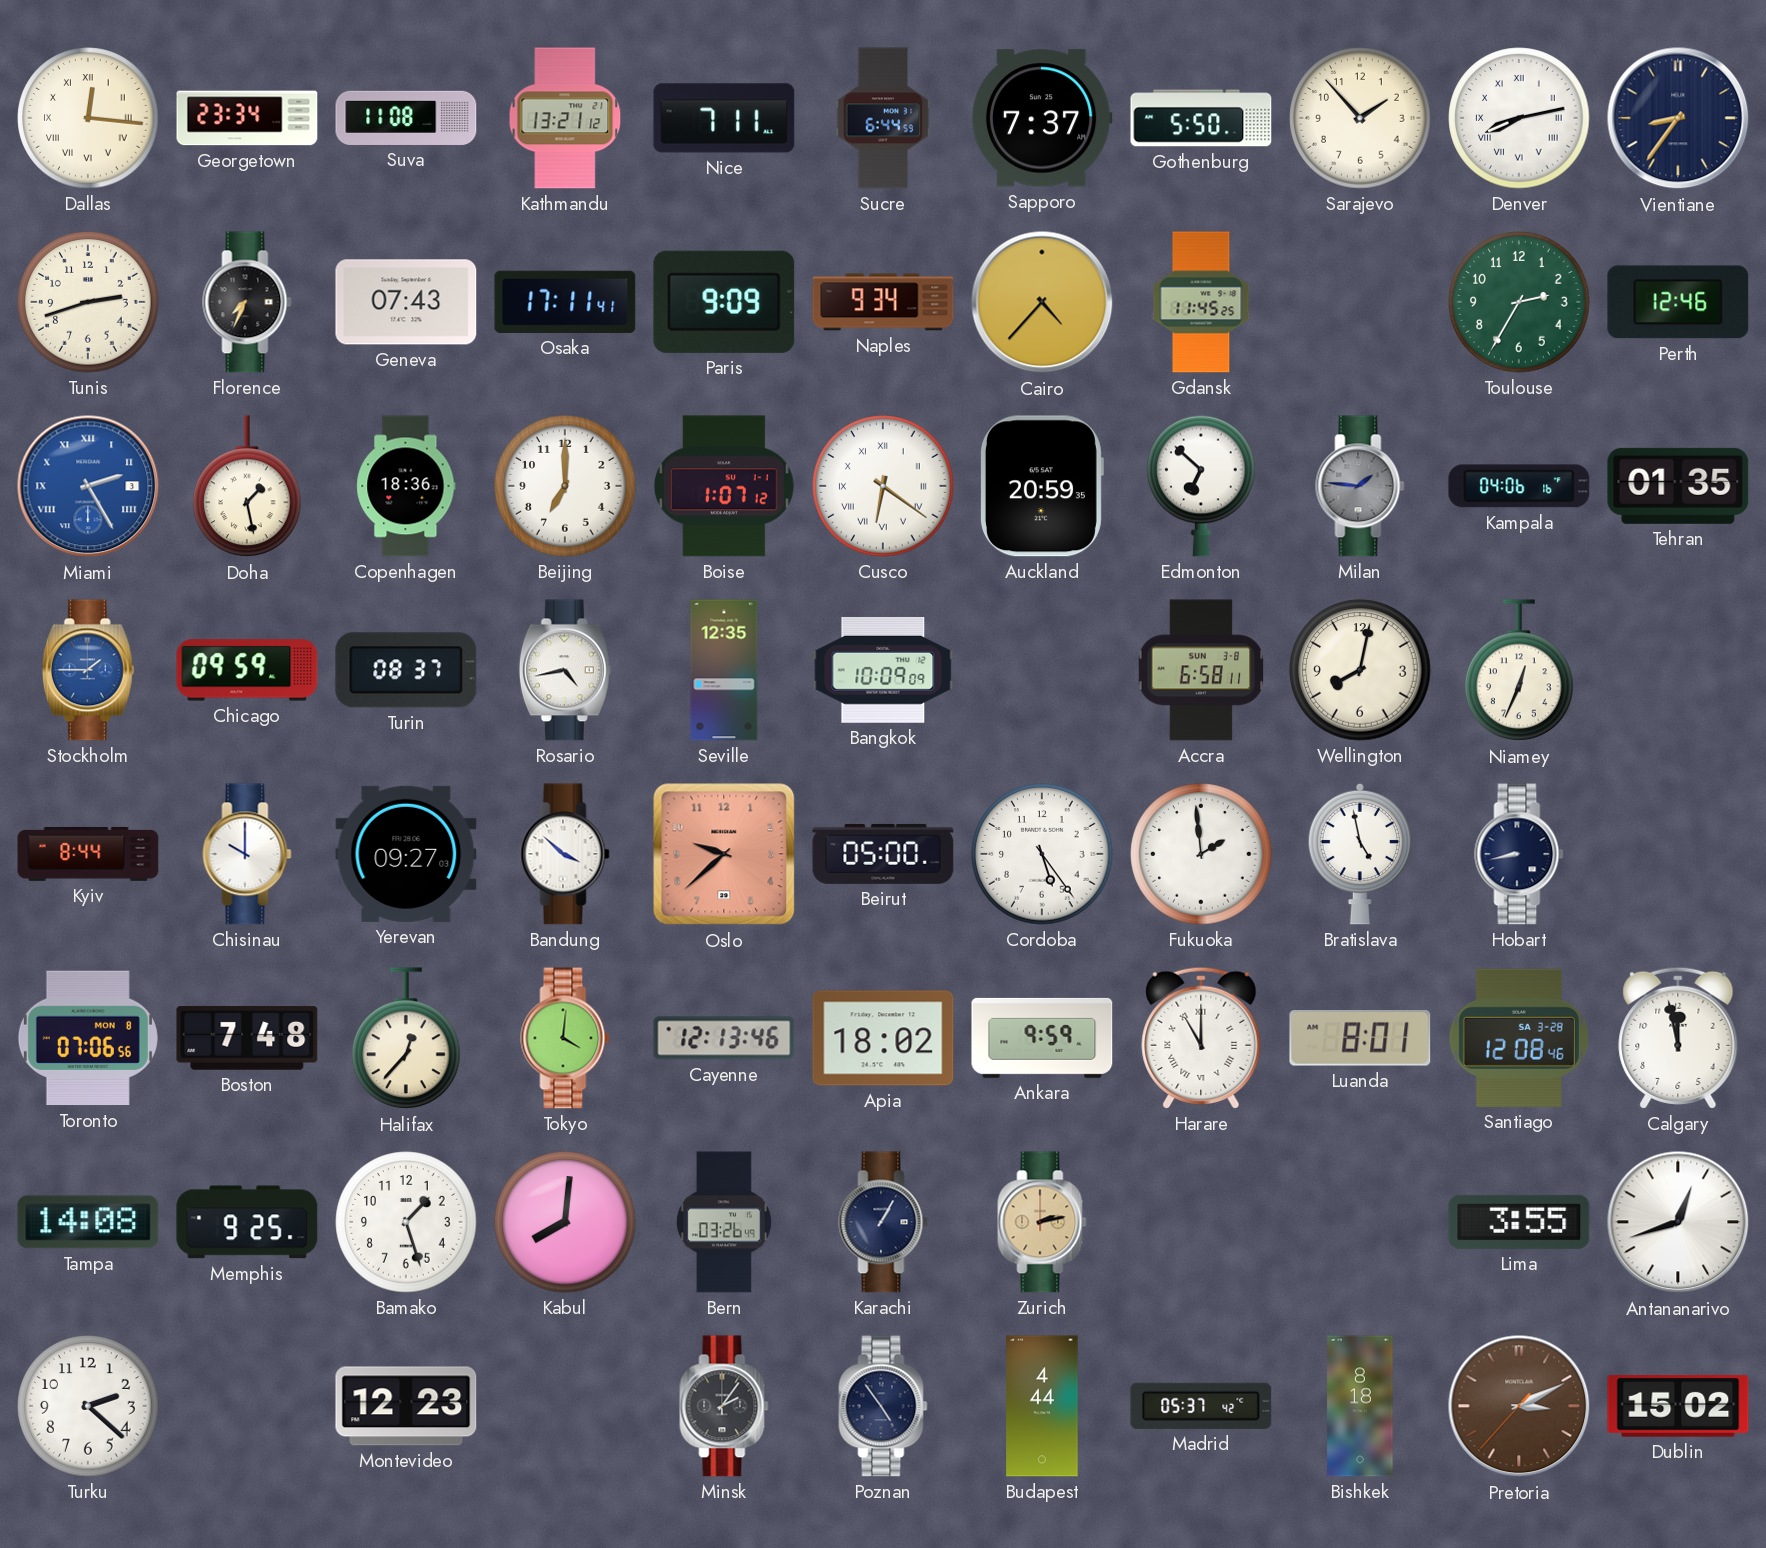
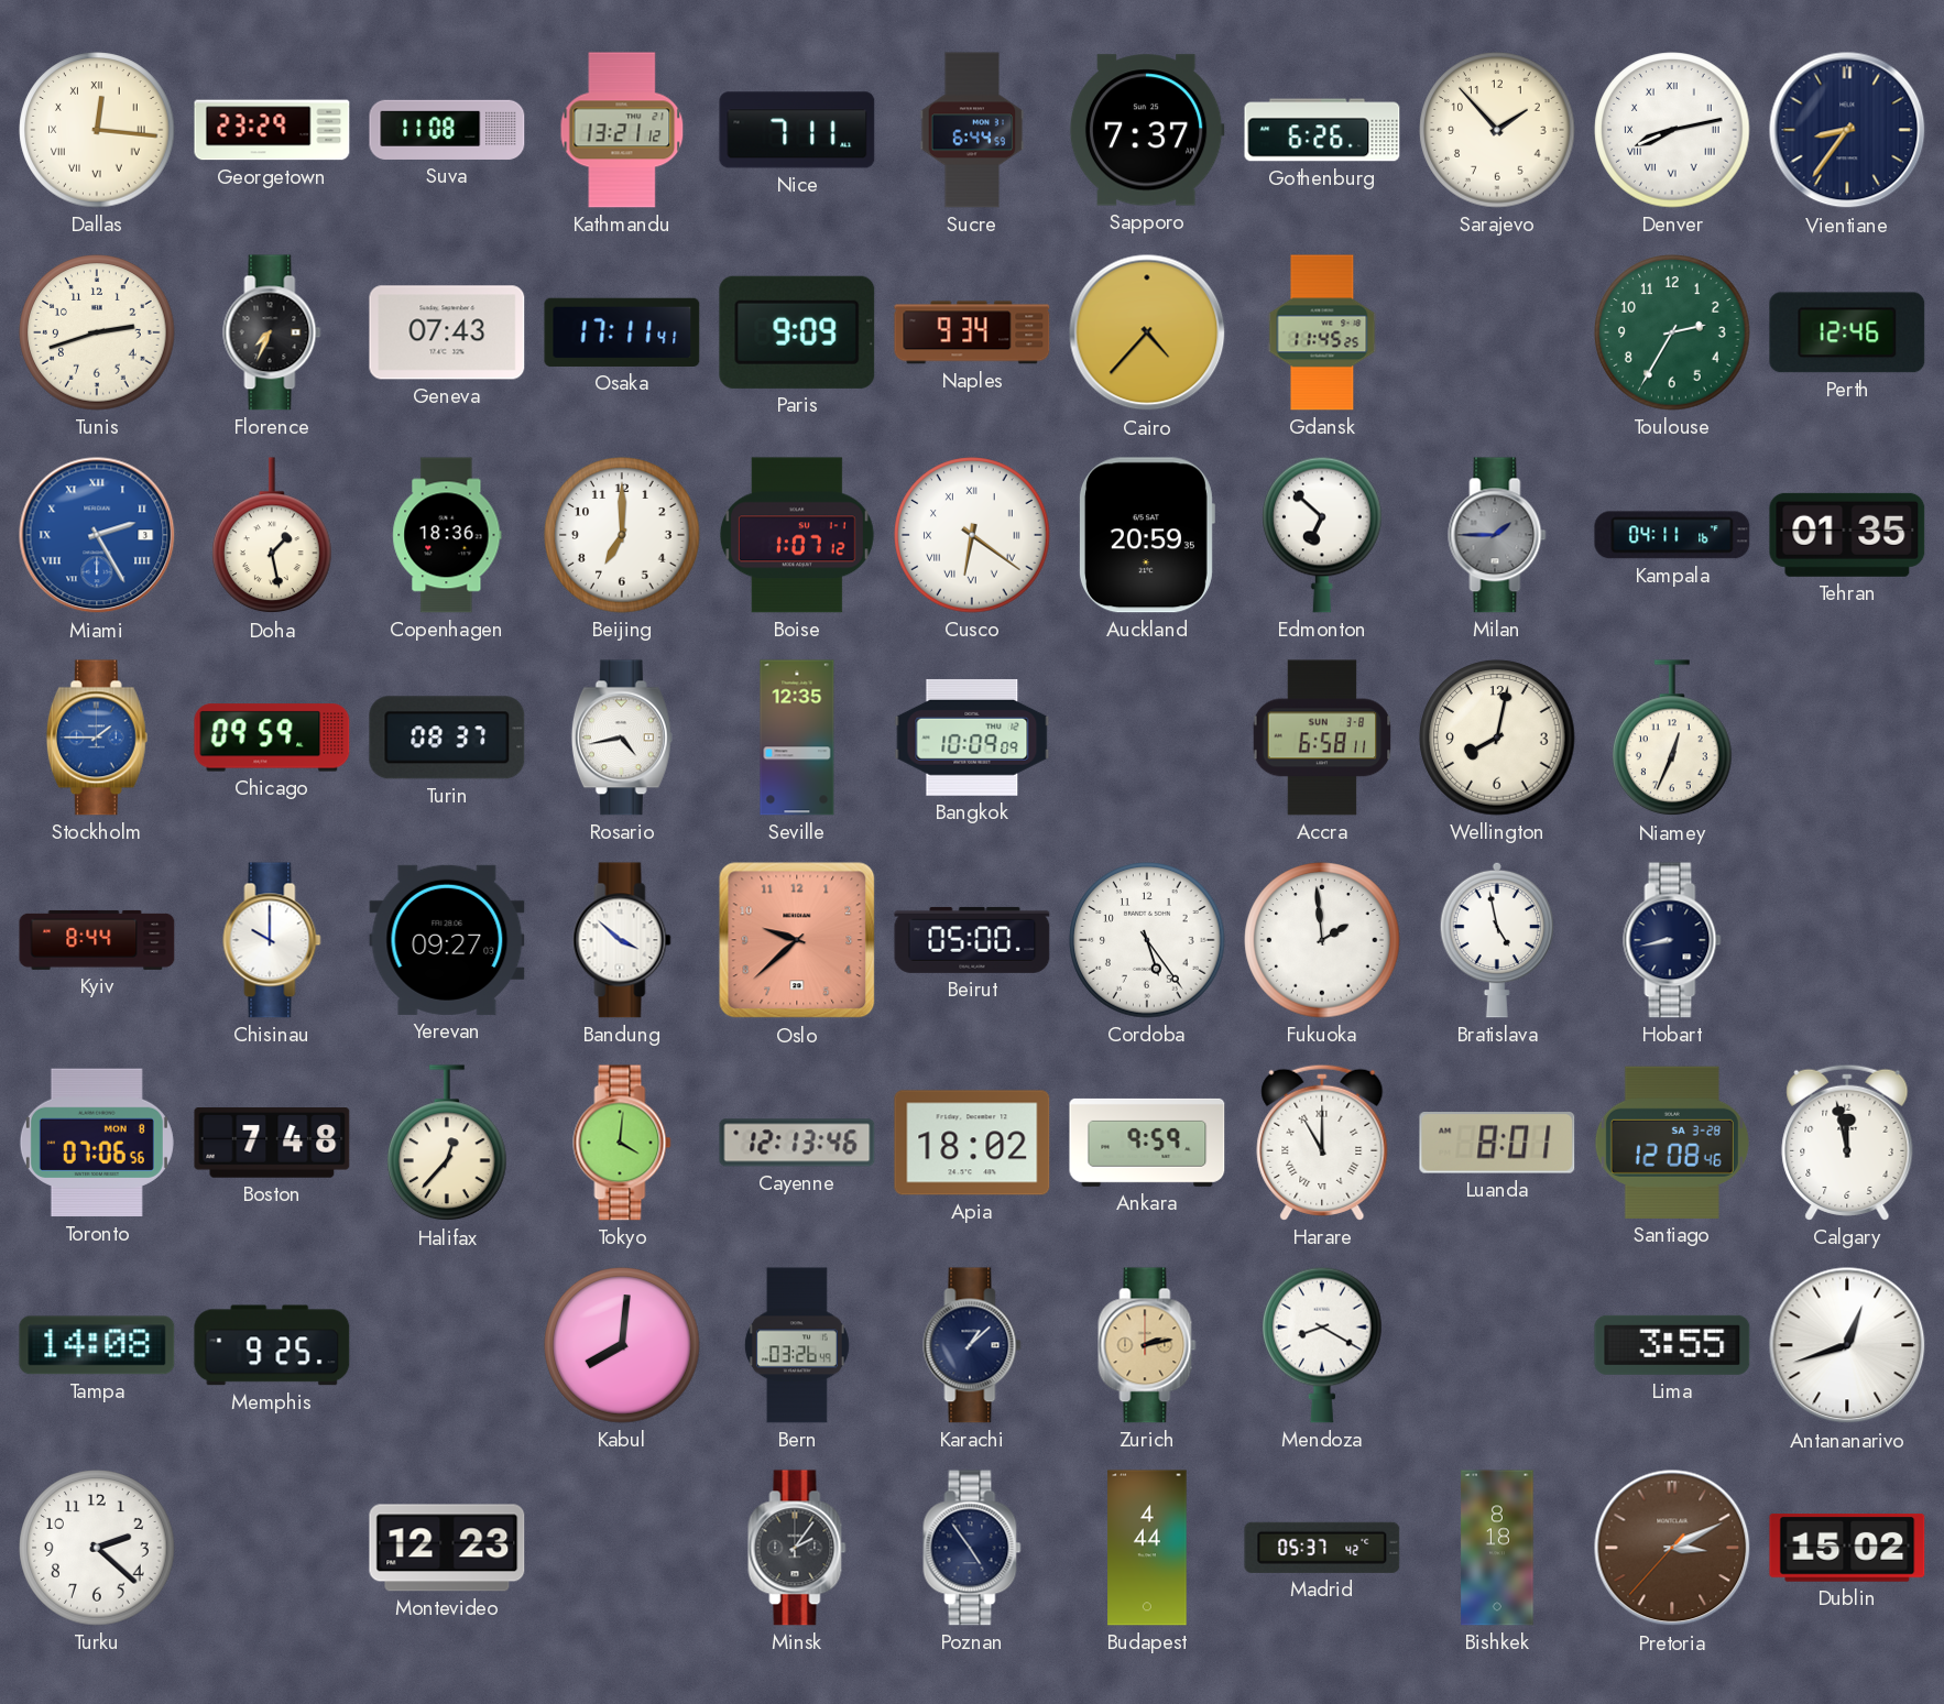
Georgetown: 23:34 -> 23:29
Gothenburg: 5:50 -> 6:26
Milan: 1:46 -> 1:45
Kampala: 04:06 -> 04:11
Bamako: 1:27 -> none
Karachi: 1:05 -> 1:08
Mendoza: none -> 8:20
